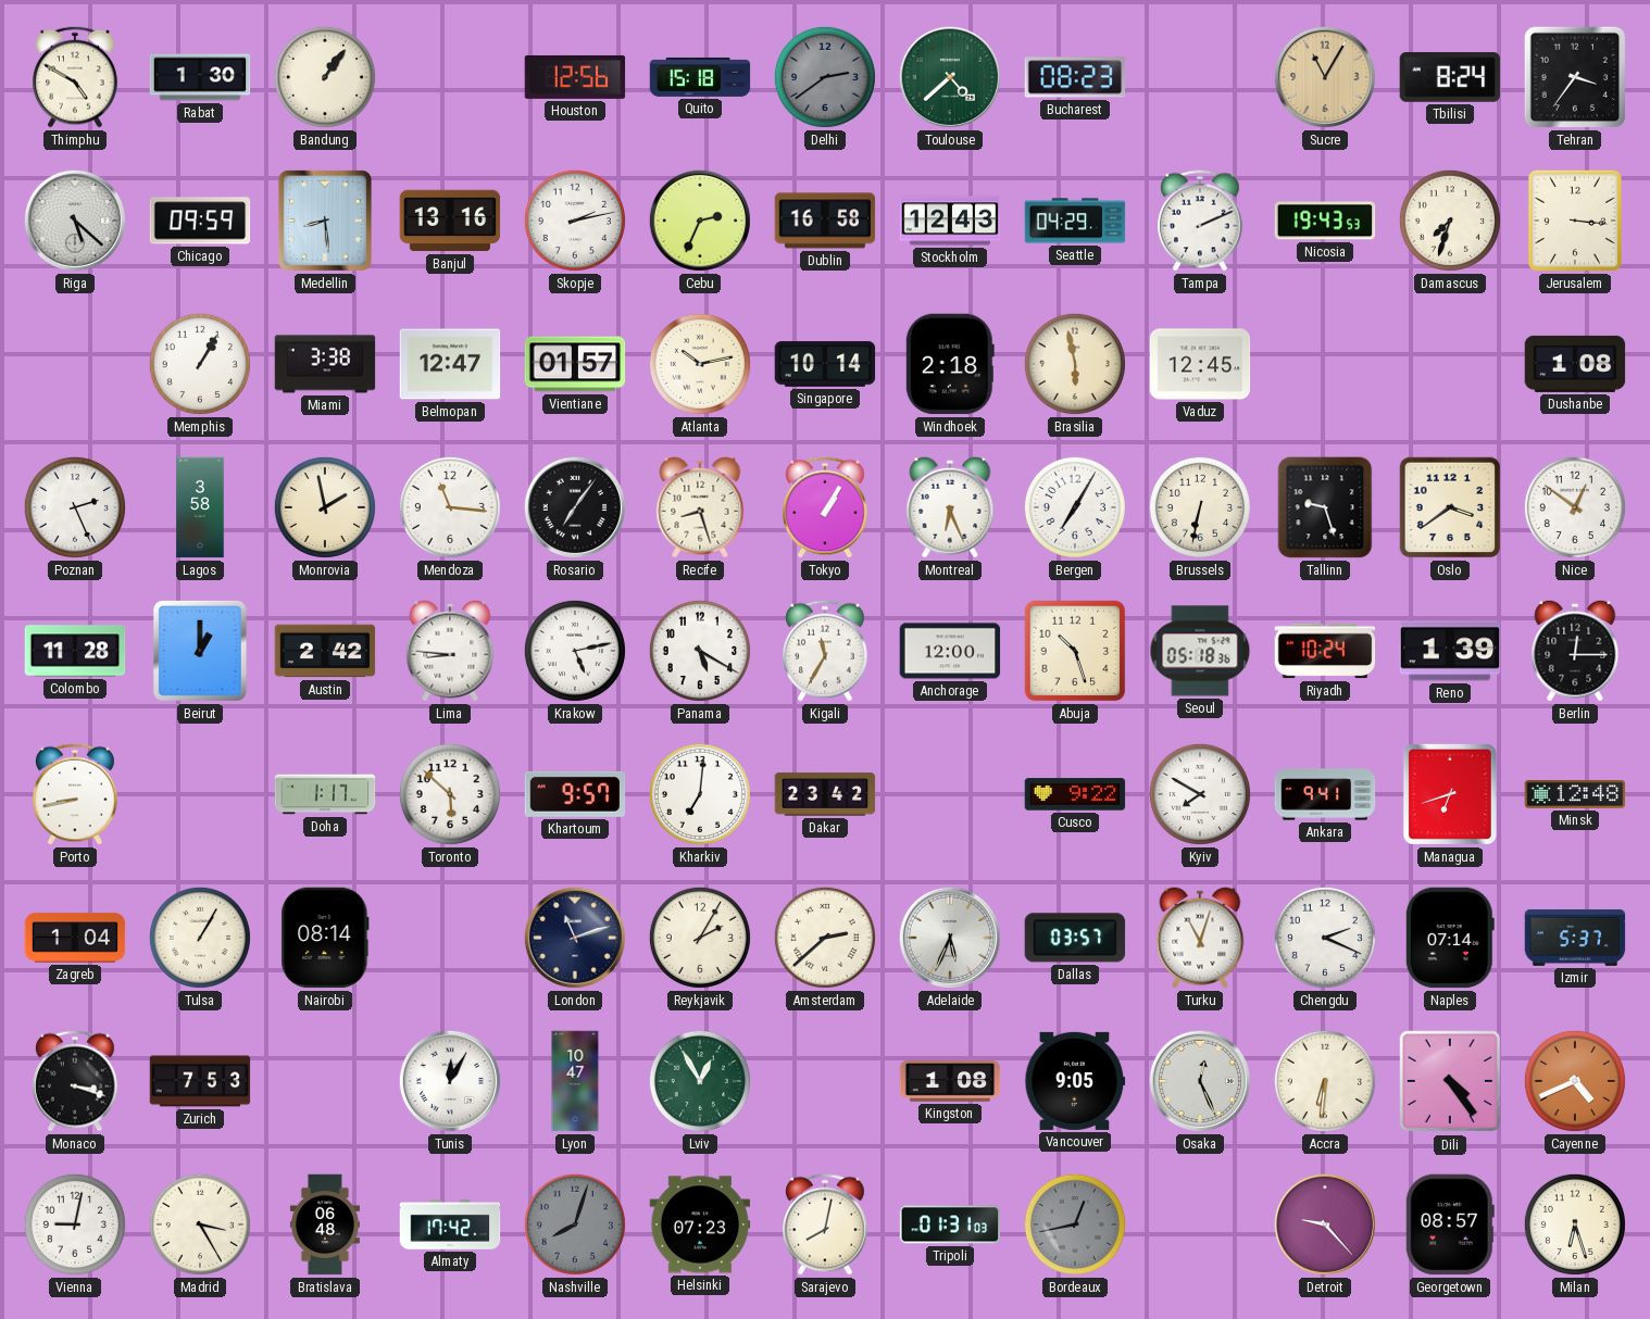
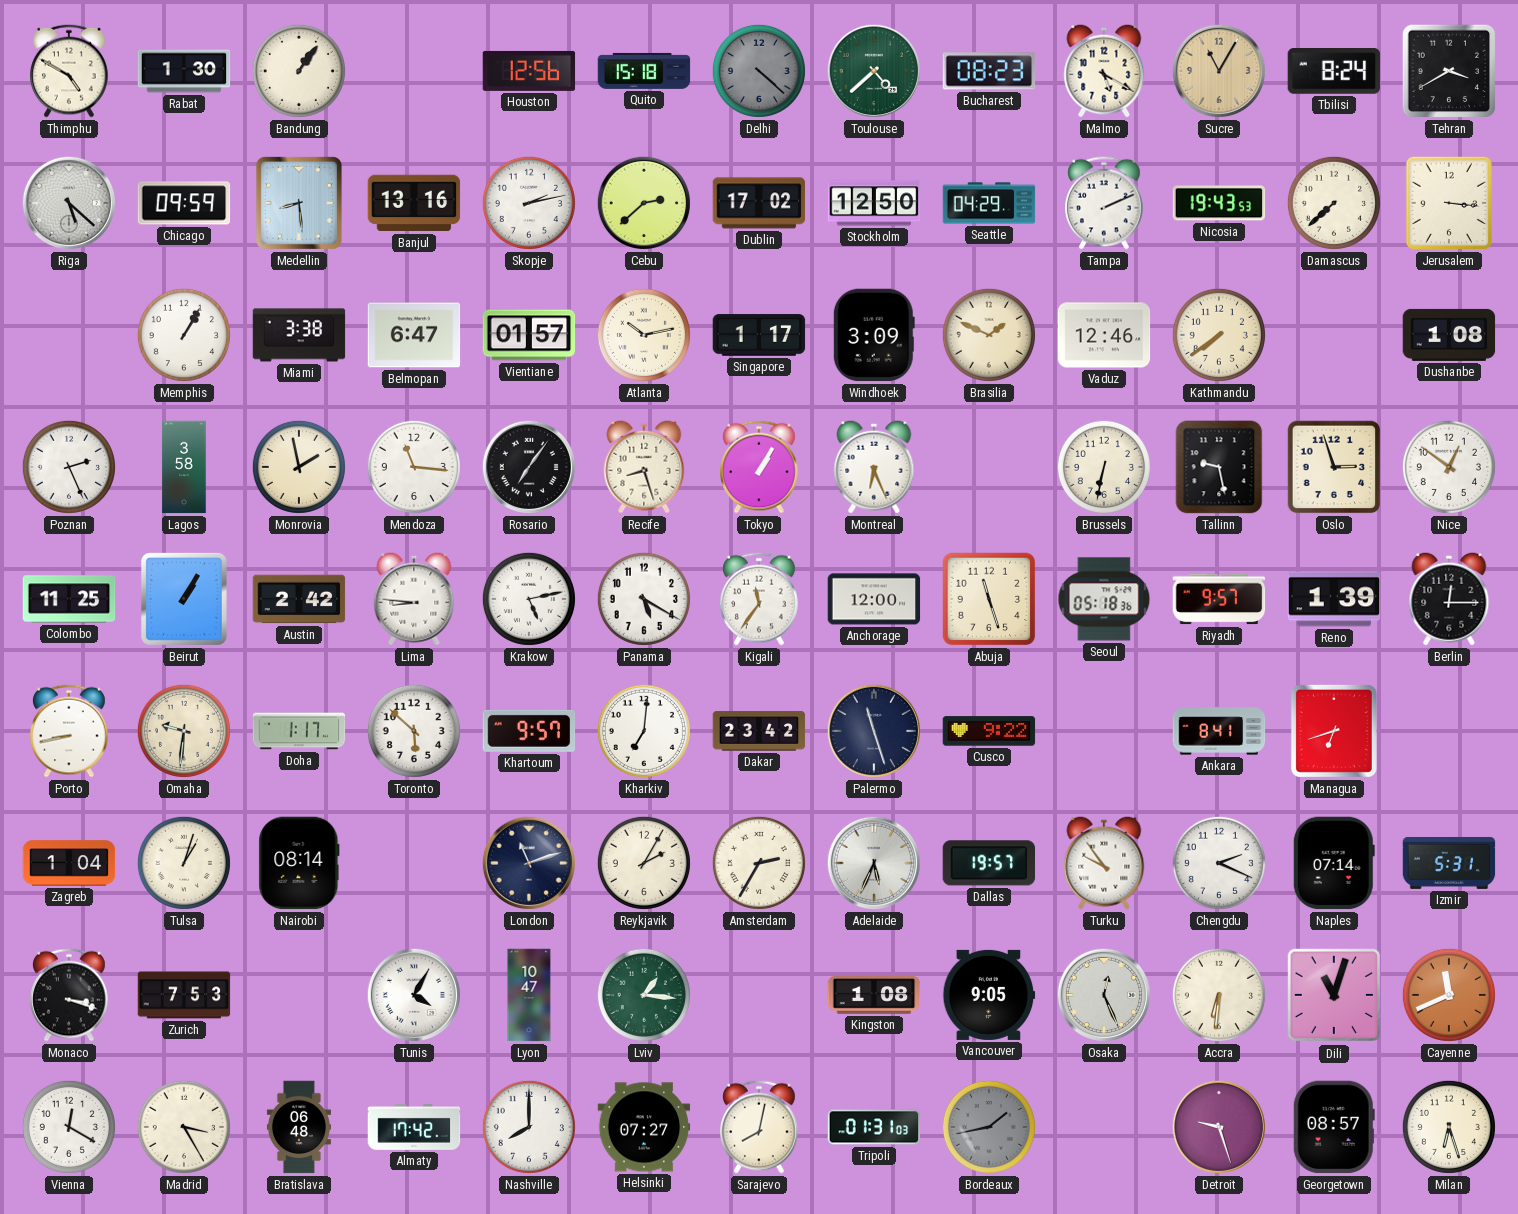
Delhi: 2:39 -> 4:22
Malmo: none -> 5:20
Tehran: 3:36 -> 3:40
Cebu: 2:34 -> 2:38
Dublin: 16:58 -> 17:02
Stockholm: 12:43 -> 12:50
Damascus: 7:33 -> 7:38
Belmopan: 12:47 -> 6:47
Singapore: 10:14 -> 1:17
Windhoek: 2:18 -> 3:09
Brasilia: 5:58 -> 1:49
Vaduz: 12:45 -> 12:46
Kathmandu: none -> 7:39
Bergen: 7:05 -> none
Tallinn: 9:27 -> 9:28
Oslo: 3:39 -> 2:57
Colombo: 11:28 -> 11:25
Beirut: 1:00 -> 1:05
Kigali: 11:35 -> 11:36
Abuja: 10:27 -> 11:27
Riyadh: 10:24 -> 9:57
Omaha: none -> 9:31
Palermo: none -> 11:27
Kyiv: 7:50 -> none
Ankara: 9:41 -> 8:41
Minsk: 12:48 -> none
Tulsa: 1:05 -> 1:03
Amsterdam: 2:38 -> 2:35
Dallas: 03:57 -> 19:57
Turku: 11:03 -> 9:54
Izmir: 5:37 -> 5:31
Tunis: 12:05 -> 4:05
Lviv: 12:55 -> 1:16
Dili: 4:24 -> 11:03
Cayenne: 4:41 -> 11:41
Vienna: 9:02 -> 12:20
Nashville: 8:03 -> 8:00
Nashville dial: grey -> white
Helsinki: 07:23 -> 07:27
Bordeaux: 12:43 -> 1:43
Detroit: 9:23 -> 9:27
